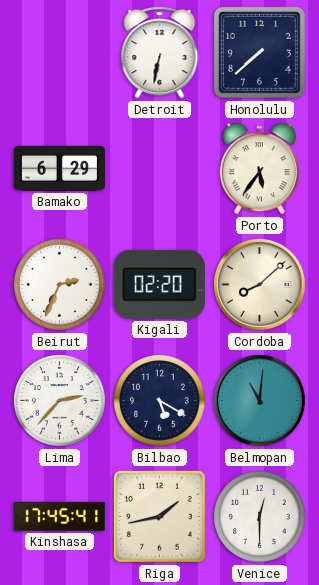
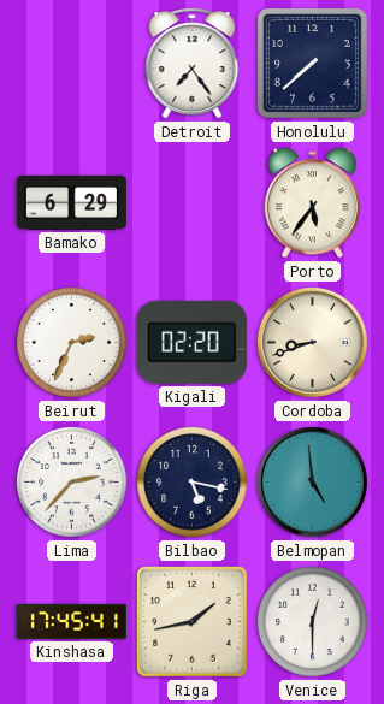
Detroit: 6:32 -> 7:24
Cordoba: 8:08 -> 8:42
Bilbao: 5:20 -> 5:17
Belmopan: 11:01 -> 4:59
